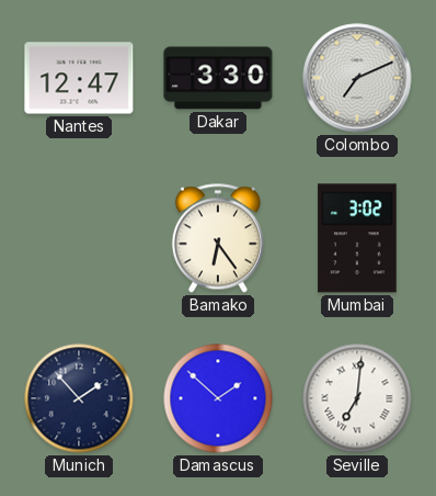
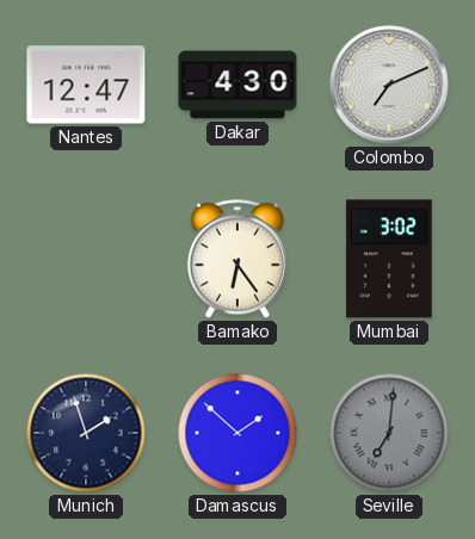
Dakar: 3:30 -> 4:30
Munich: 1:53 -> 1:57
Seville dial: white -> grey
